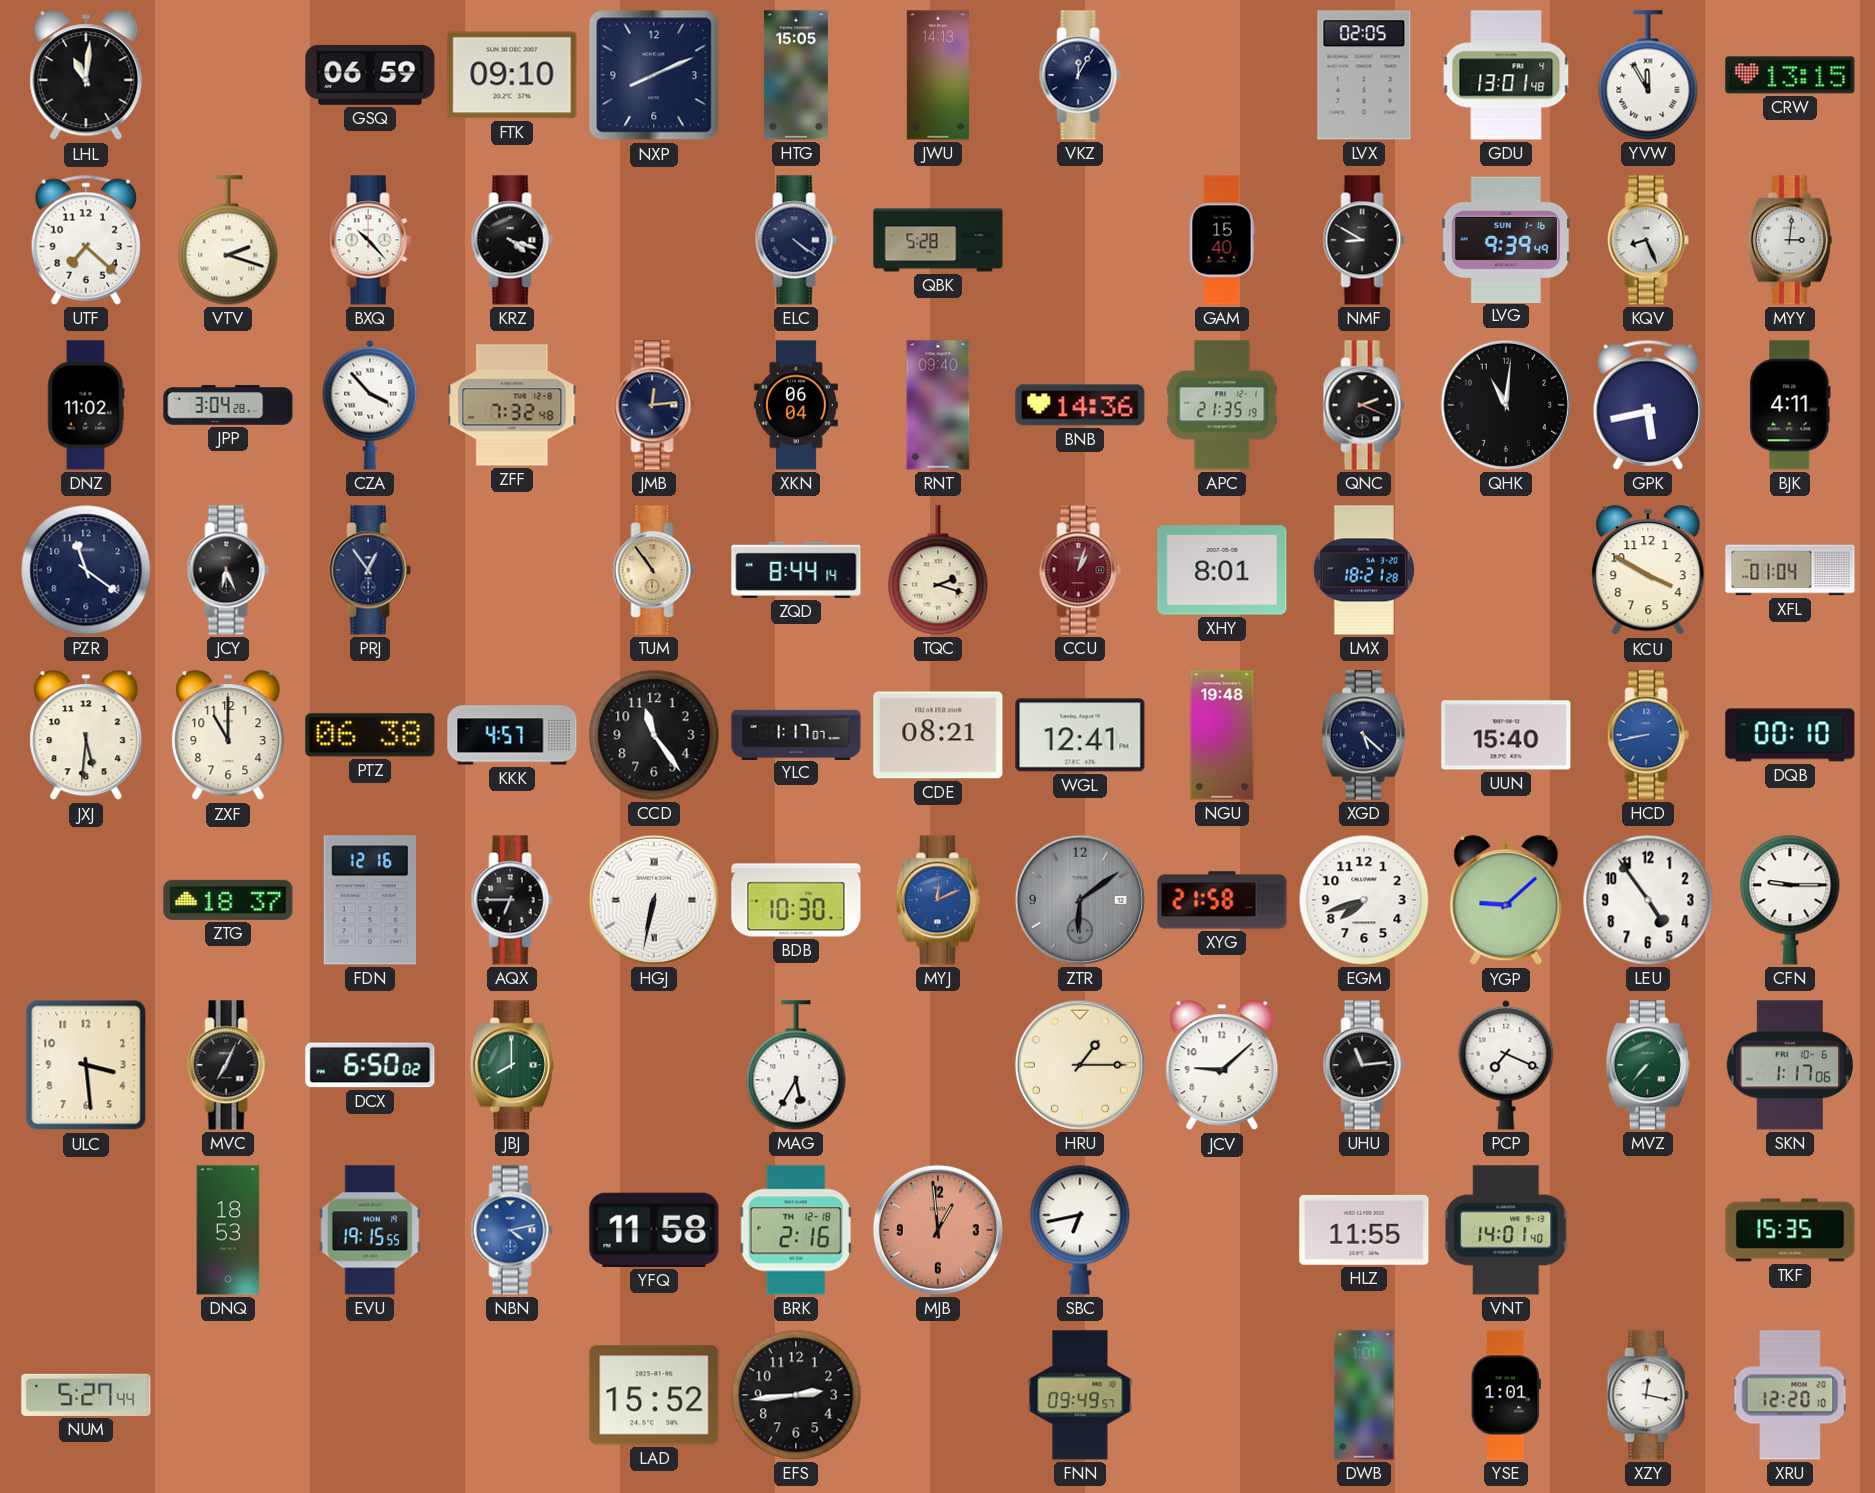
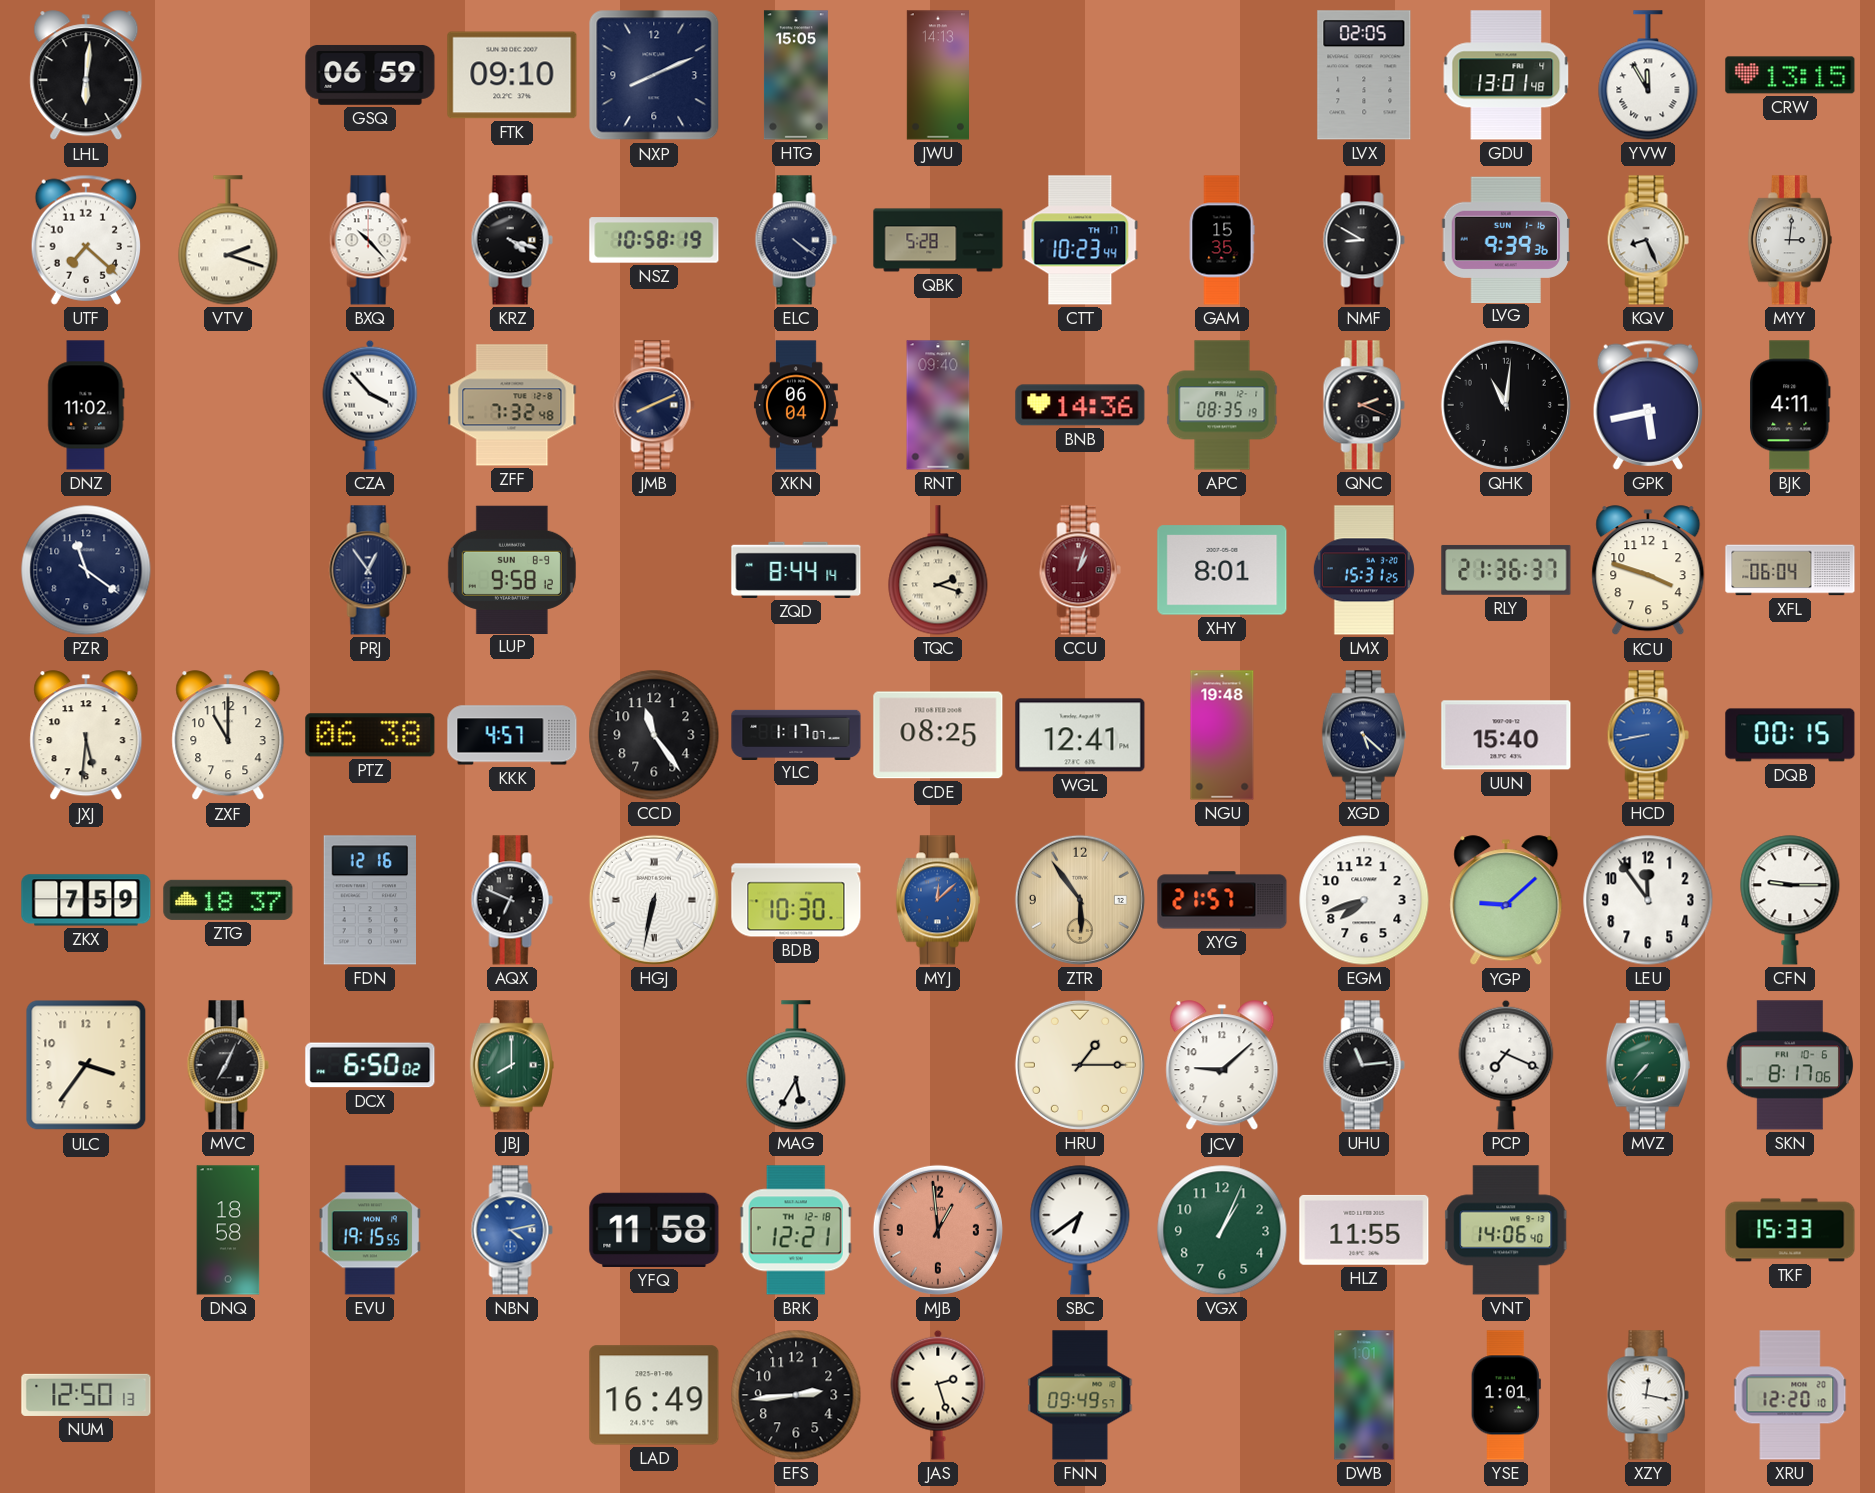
LHL: 11:01 -> 6:01
VKZ: 12:05 -> none
NSZ: none -> 10:58
CTT: none -> 10:23
GAM: 15:40 -> 15:35
LVG: 9:39:49 -> 9:39:36
JPP: 3:04 -> none
JMB: 12:14 -> 8:11
APC: 21:35 -> 08:35
JCY: 6:26 -> none
LUP: none -> 9:58
TUM: 10:54 -> none
LMX: 18:21 -> 15:31
RLY: none -> 21:36
KCU: 3:50 -> 3:48
XFL: 01:04 -> 06:04
CDE: 08:21 -> 08:25
DQB: 00:10 -> 00:15
ZKX: none -> 7:59
AQX: 6:45 -> 6:49
MYJ: 12:11 -> 12:08
ZTR: 6:09 -> 5:54
ZTR dial: grey -> champagne
XYG: 21:58 -> 21:57
LEU: 4:54 -> 11:54
ULC: 3:29 -> 3:36
SKN: 1:17 -> 8:17
DNQ: 18:53 -> 18:58
BRK: 2:16 -> 12:21
SBC: 6:43 -> 6:39
VGX: none -> 1:04
VNT: 14:01 -> 14:06
TKF: 15:35 -> 15:33
NUM: 5:27 -> 12:50
LAD: 15:52 -> 16:49
JAS: none -> 2:27
